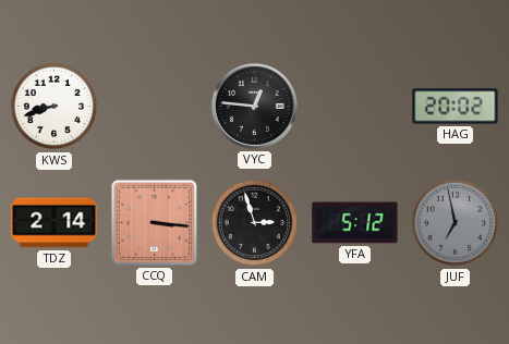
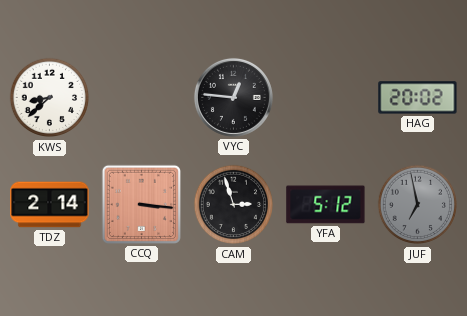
KWS: 8:42 -> 8:38
